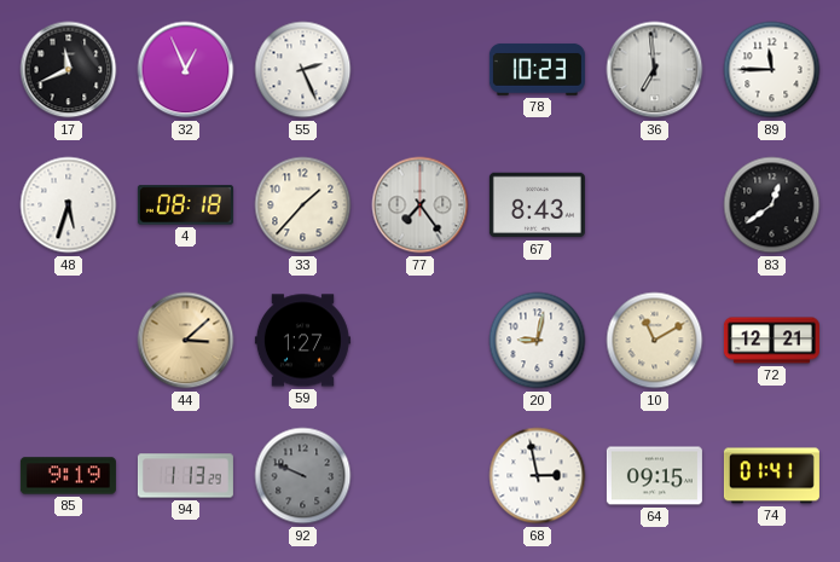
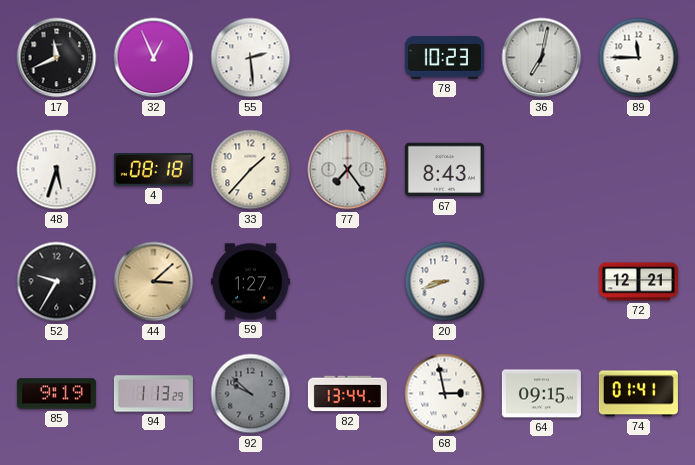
55: 2:26 -> 2:29
36: 6:59 -> 7:02
83: 12:39 -> none
52: none -> 9:35
20: 9:02 -> 8:42
10: 11:10 -> none
92: 9:49 -> 9:52
82: none -> 13:44
